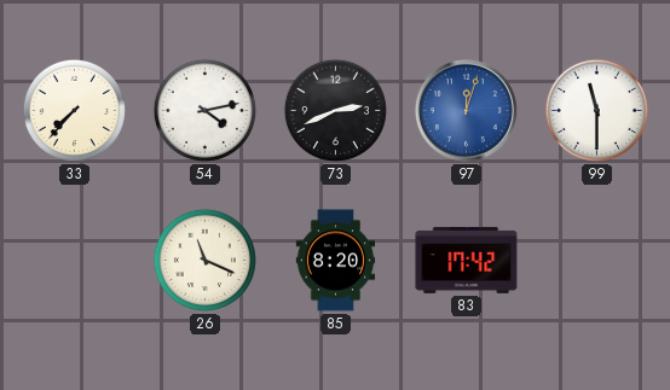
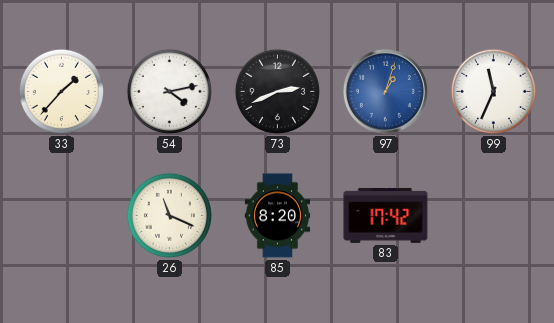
33: 7:37 -> 1:37
97: 12:03 -> 1:03
99: 11:30 -> 11:34
